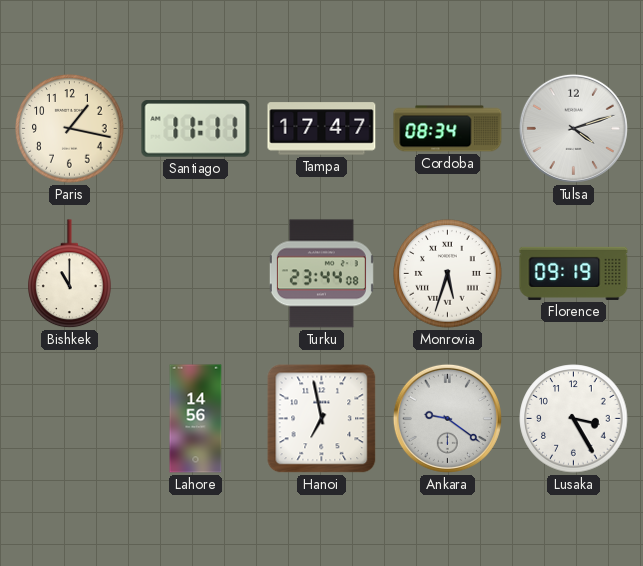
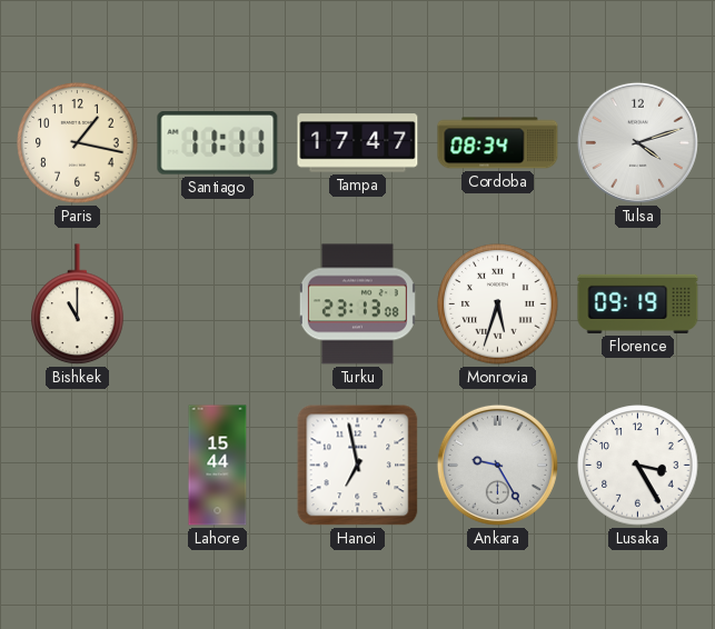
Turku: 23:44 -> 23:13
Lahore: 14:56 -> 15:44
Ankara: 9:21 -> 9:25
